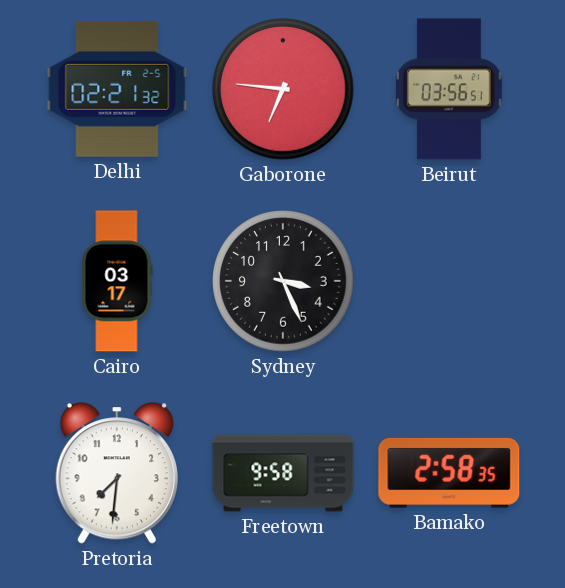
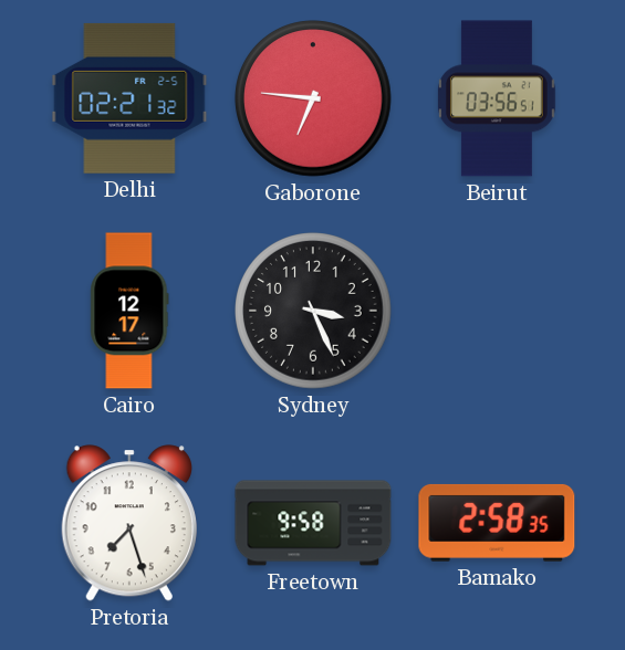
Cairo: 03:17 -> 12:17
Pretoria: 7:31 -> 7:27
